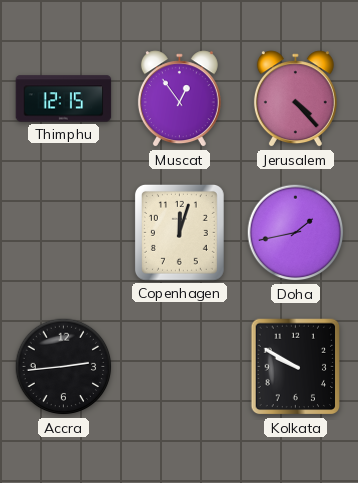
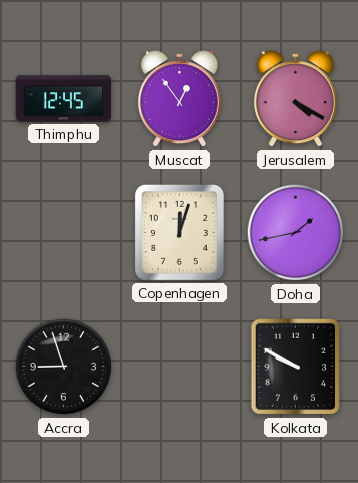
Thimphu: 12:15 -> 12:45
Jerusalem: 4:23 -> 4:20
Accra: 2:44 -> 8:57
